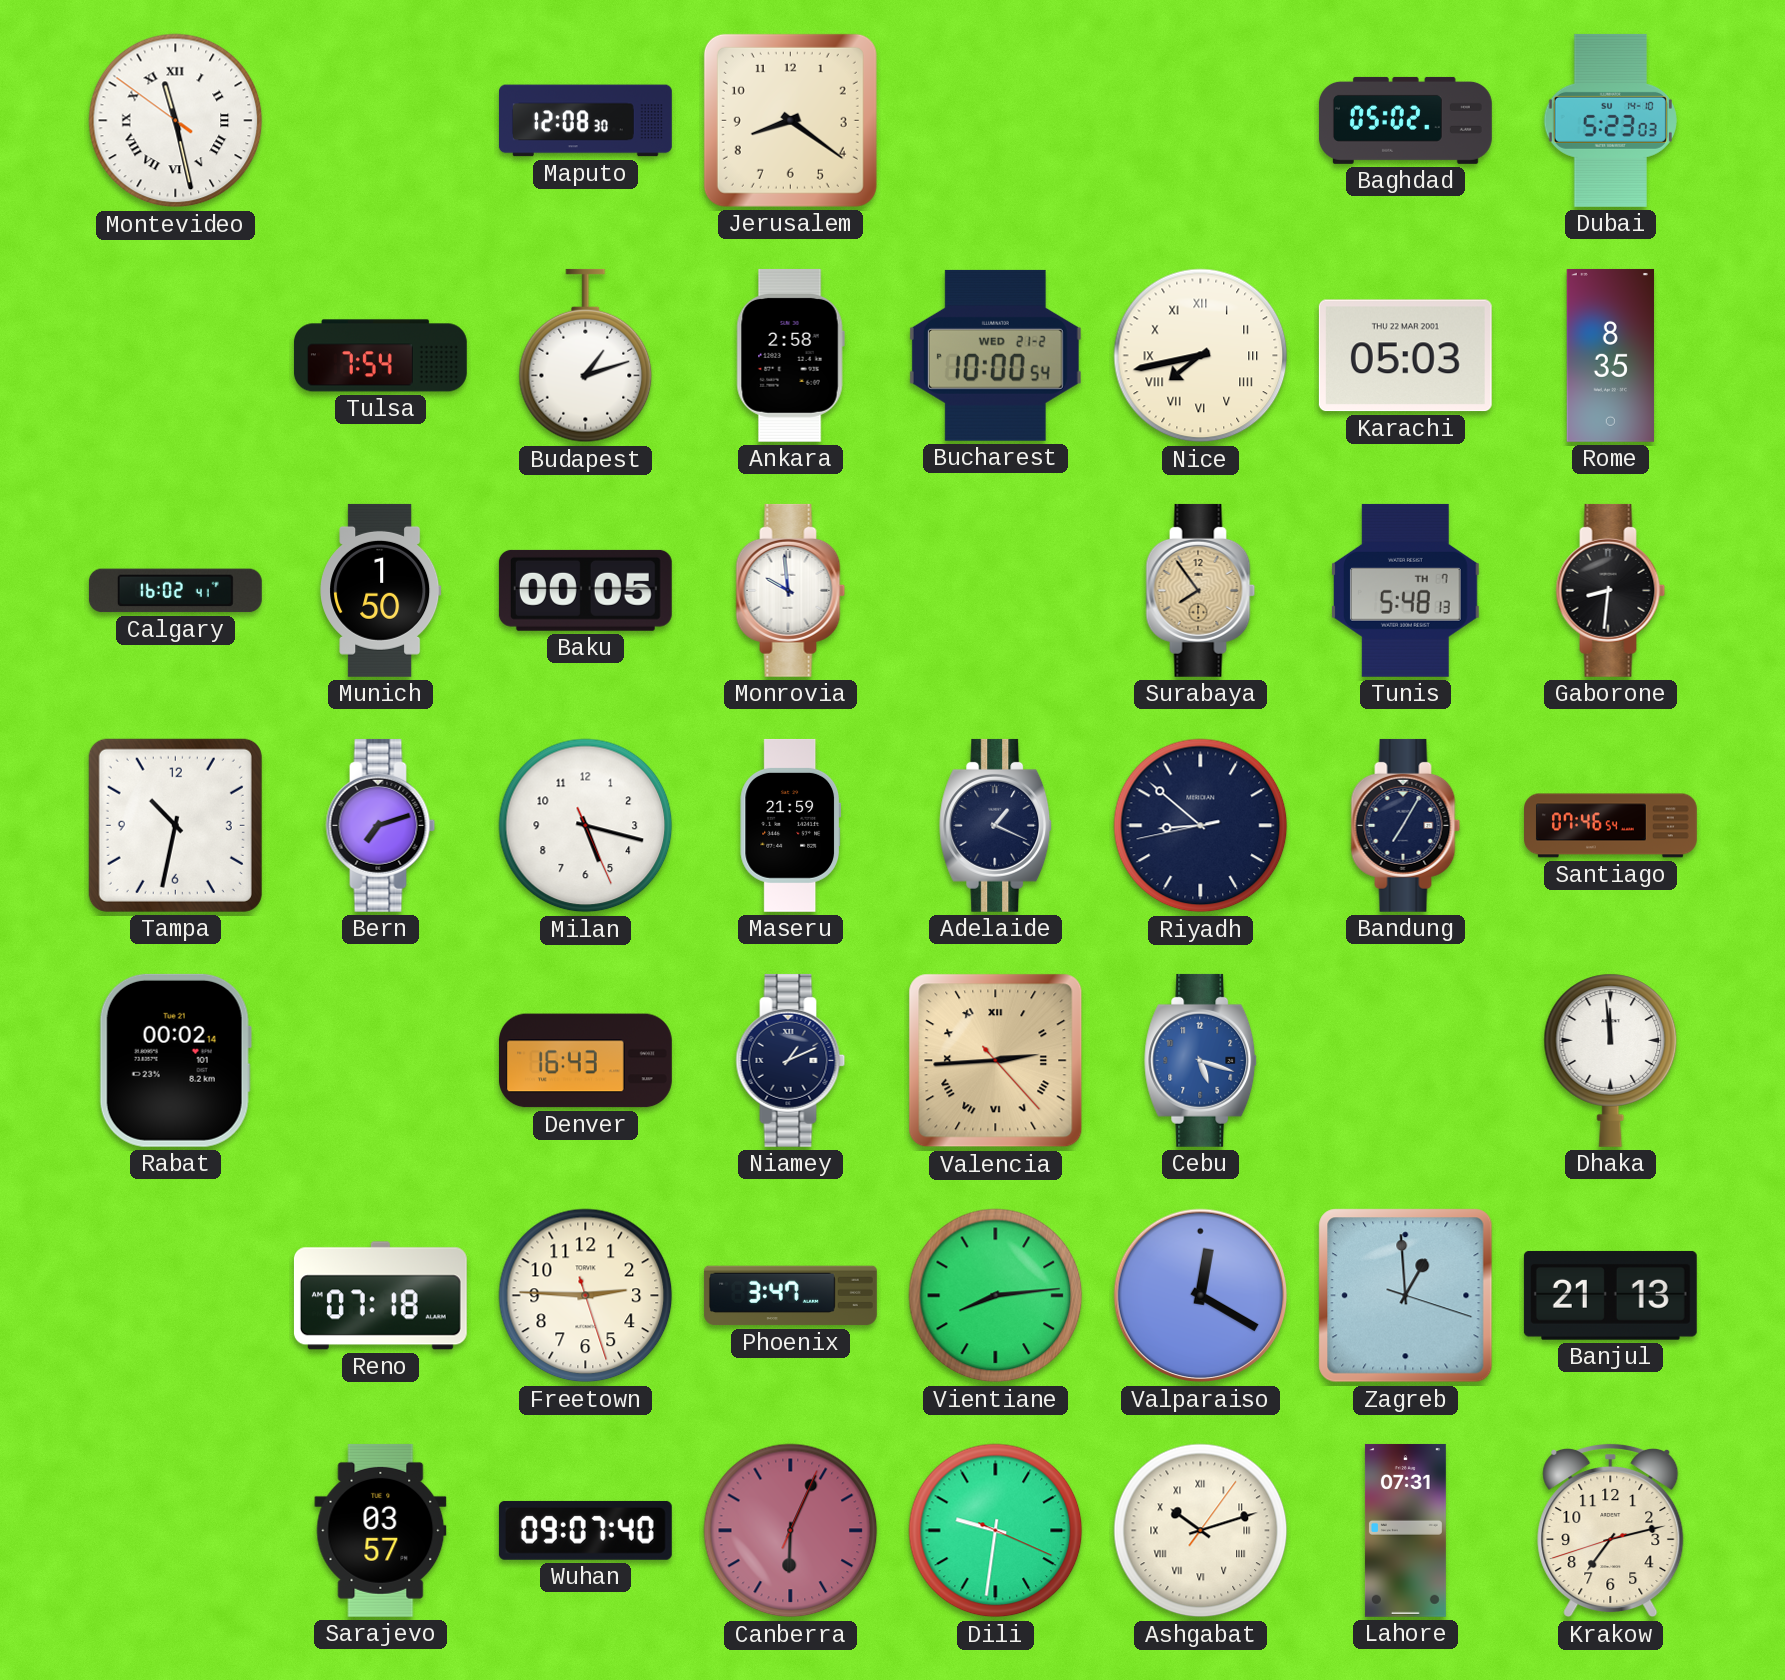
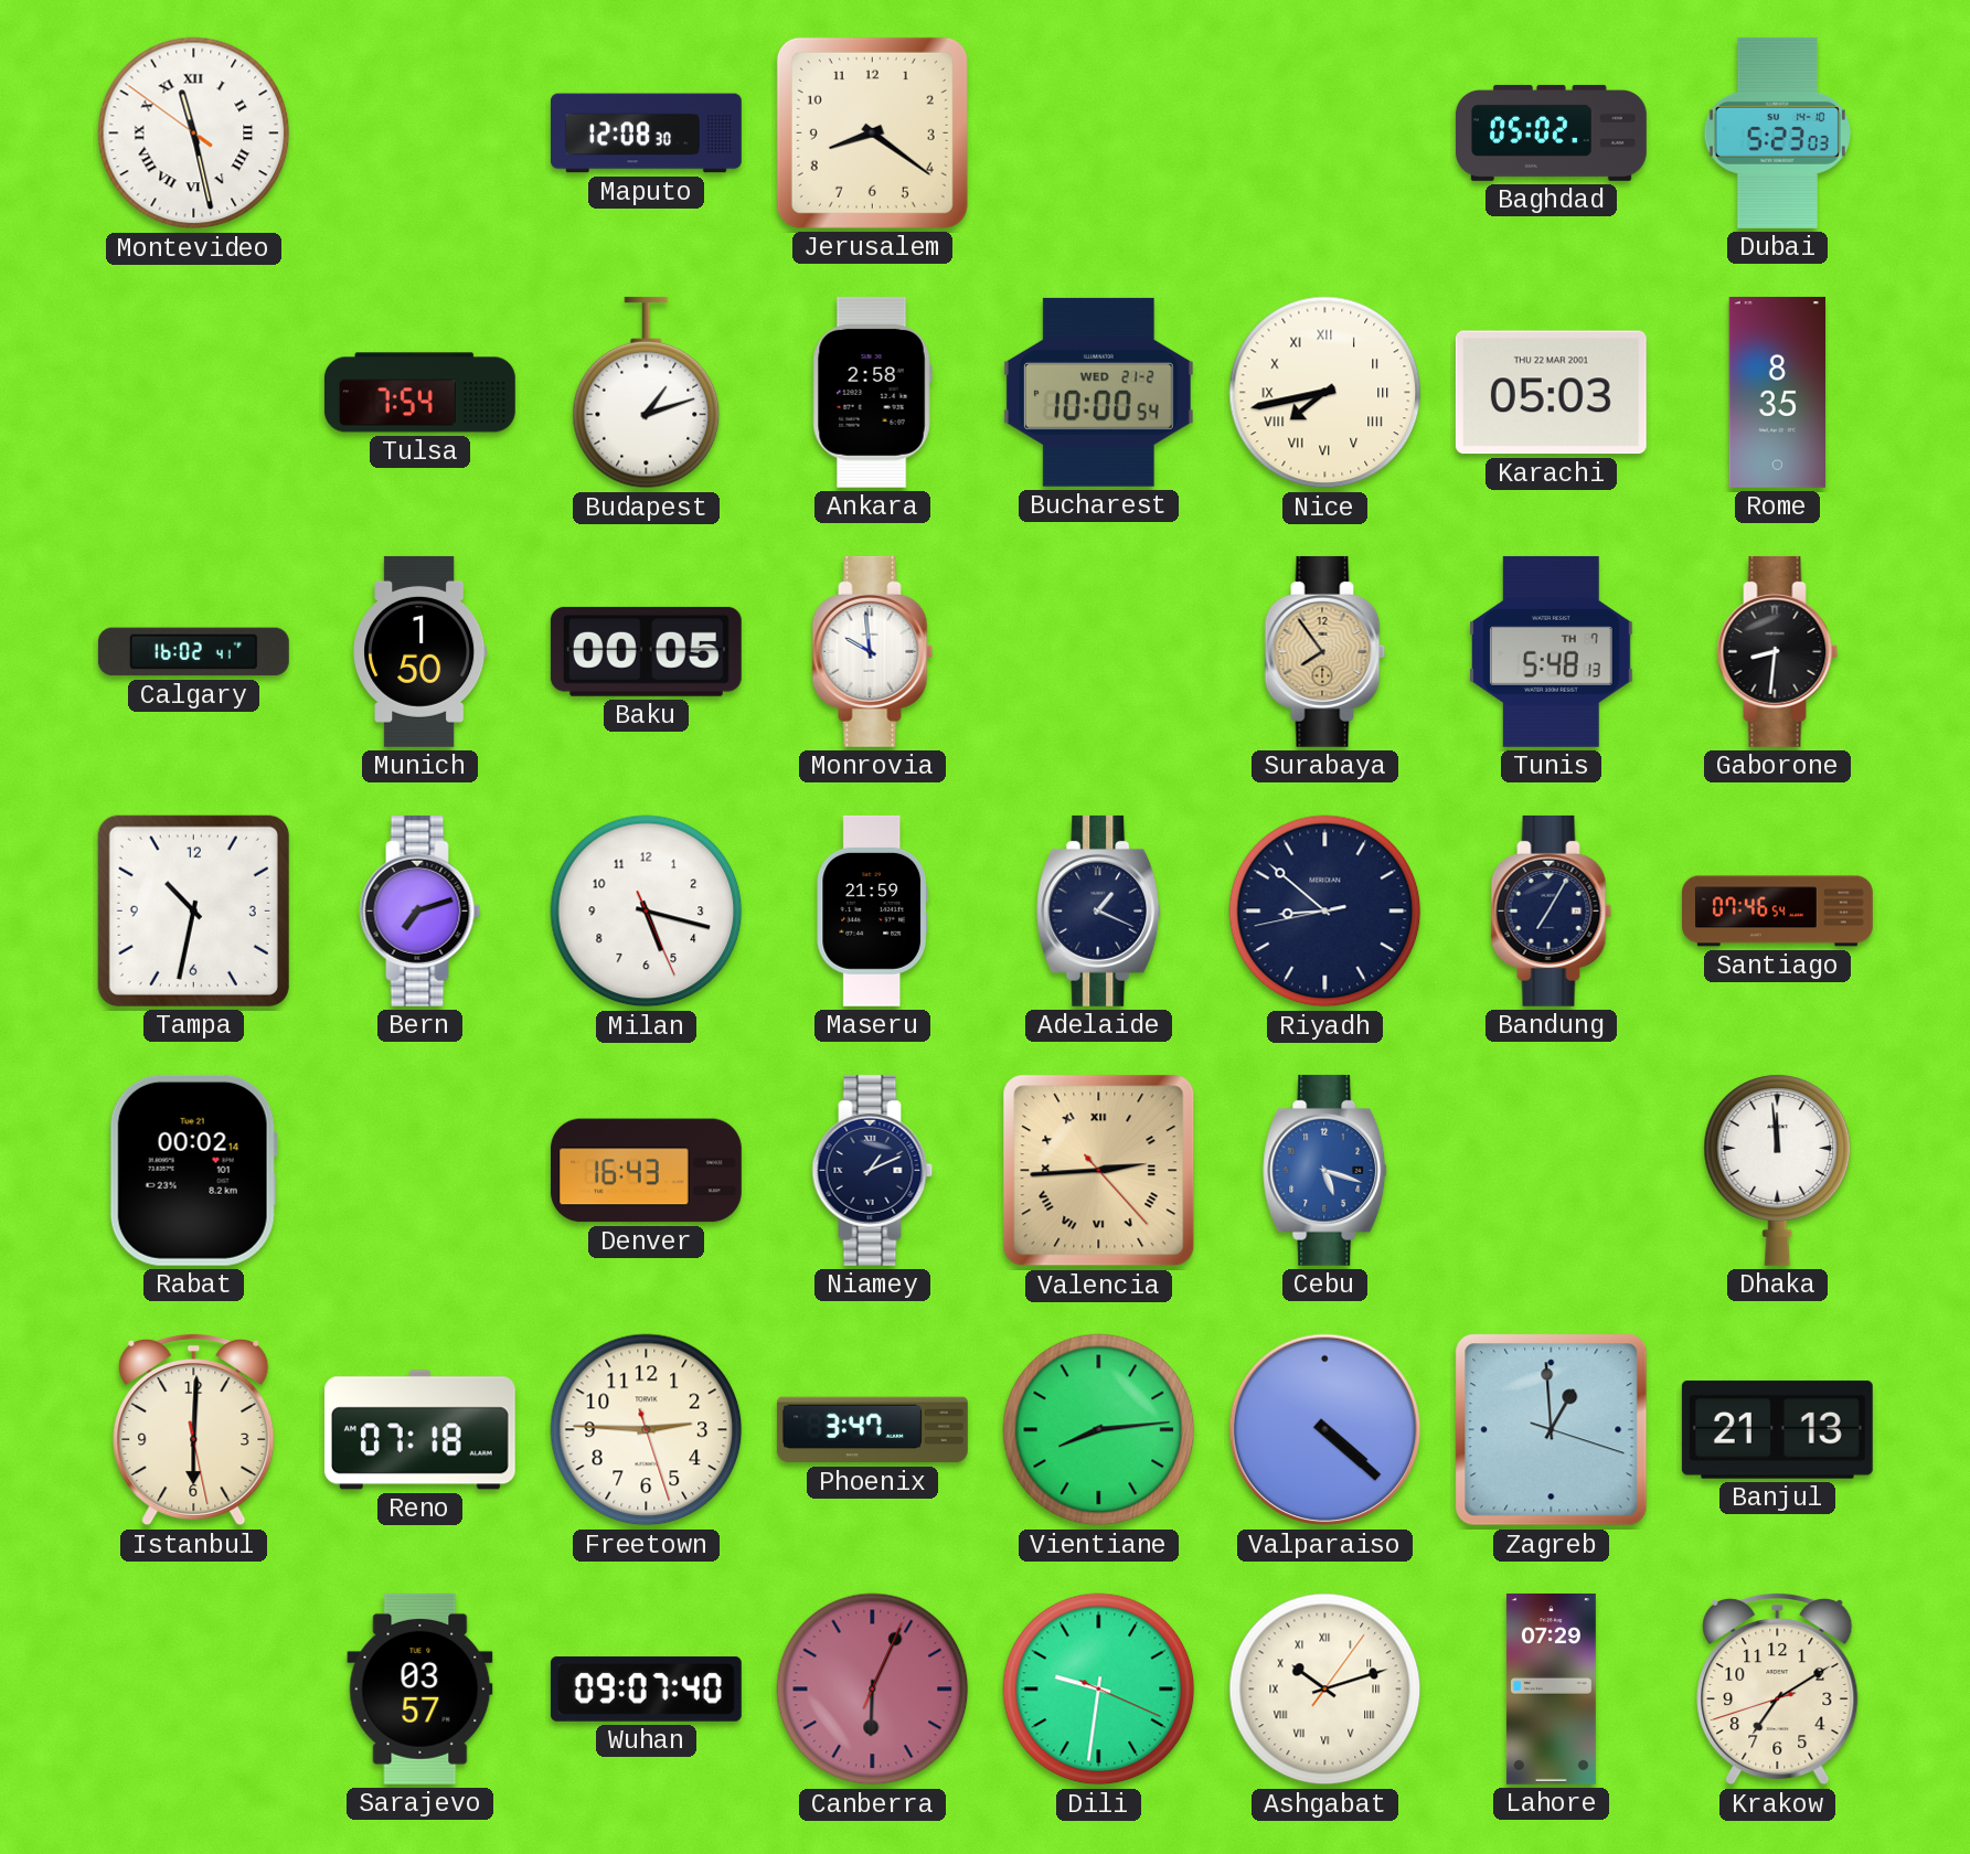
Istanbul: none -> 6:00
Valparaiso: 12:20 -> 4:22
Lahore: 07:31 -> 07:29
Krakow: 7:12 -> 7:09
